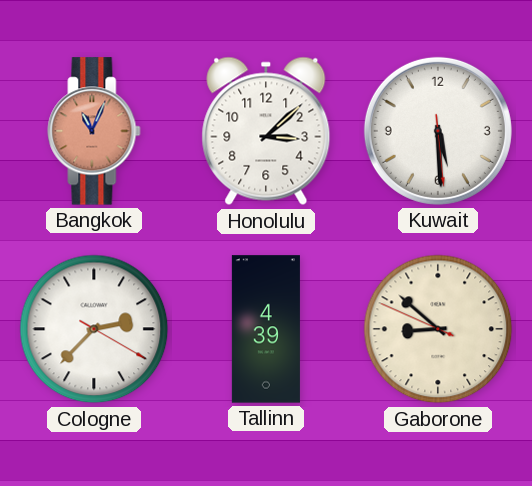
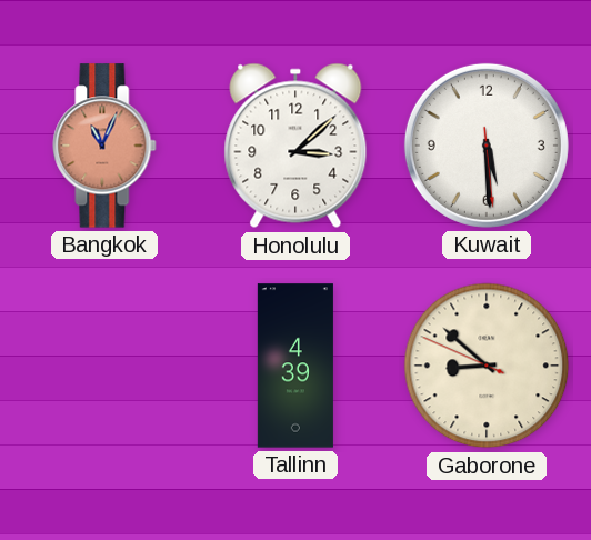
Cologne: 2:37 -> none
